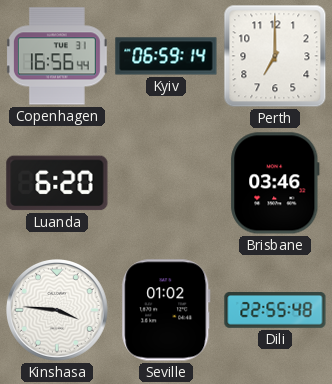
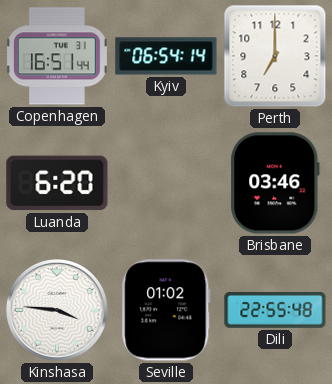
Copenhagen: 16:56 -> 16:51
Kyiv: 06:59 -> 06:54
